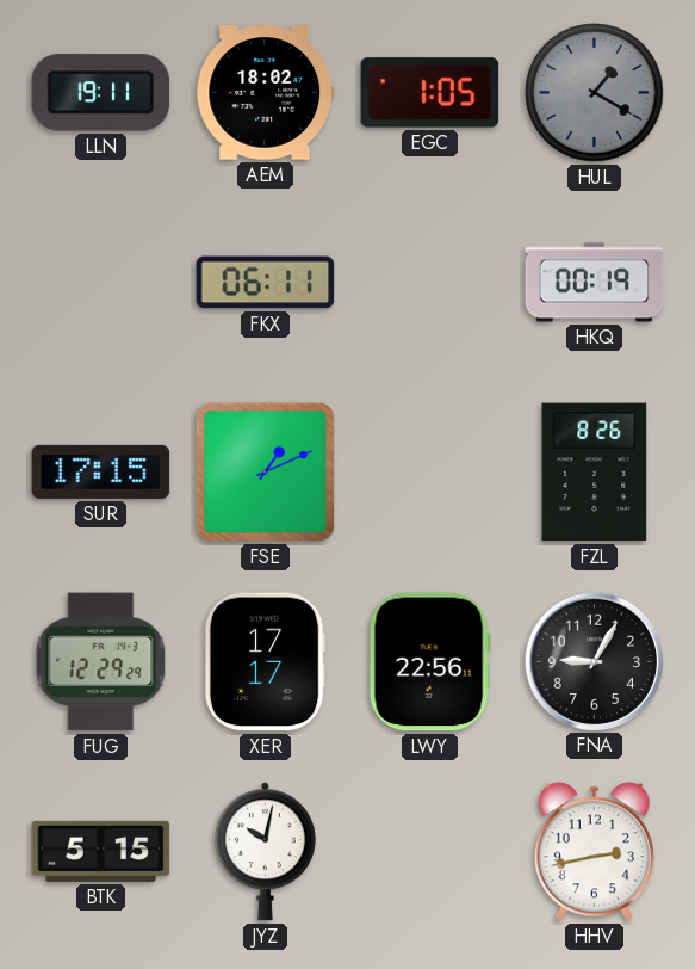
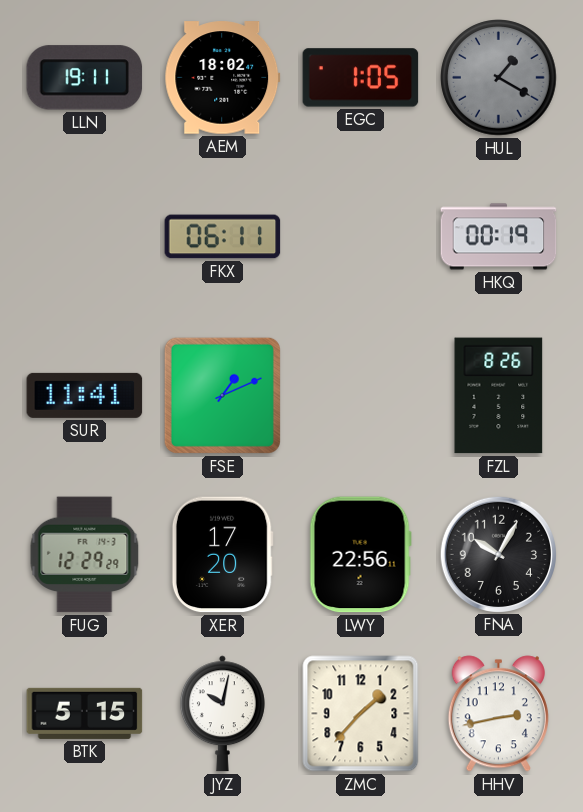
SUR: 17:15 -> 11:41
XER: 17:17 -> 17:20
FNA: 9:05 -> 10:05
ZMC: none -> 1:37
